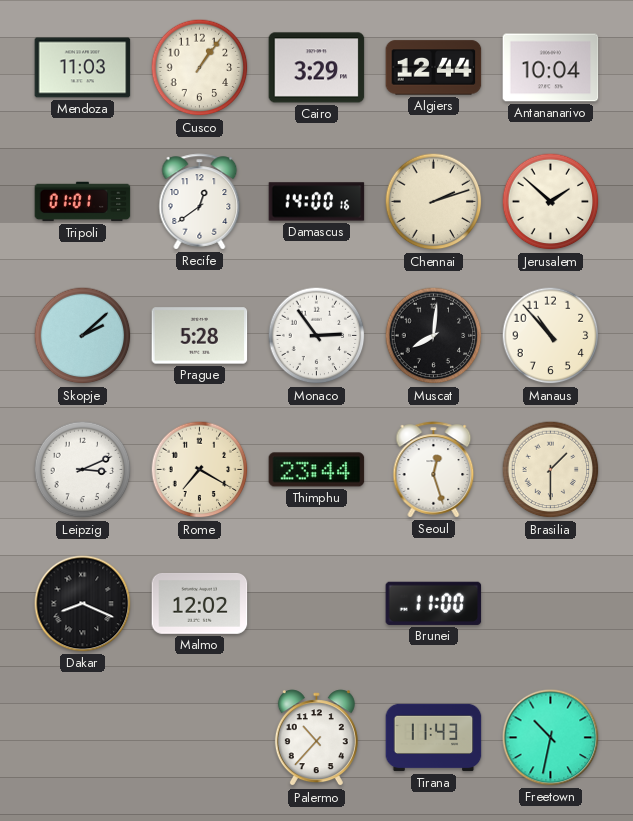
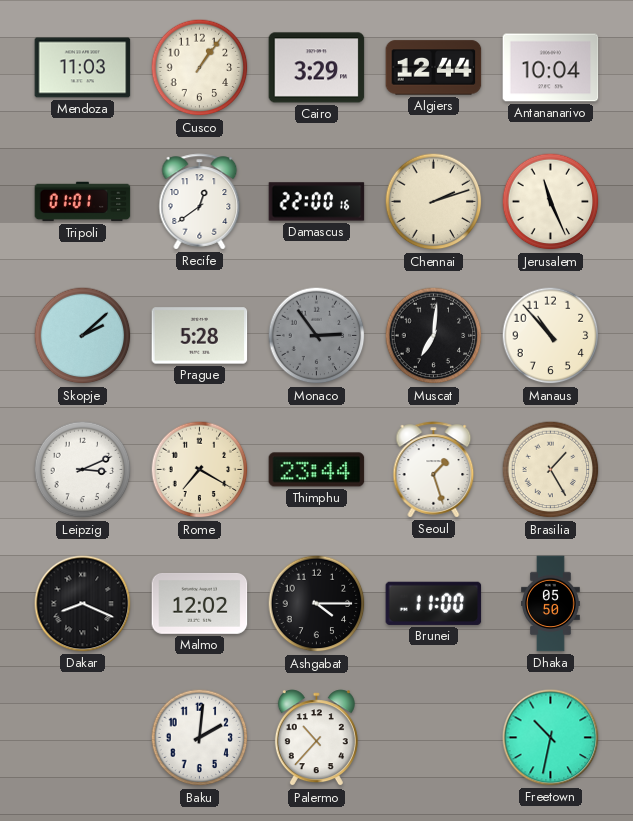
Damascus: 14:00 -> 22:00
Jerusalem: 1:52 -> 11:26
Monaco dial: white -> grey
Muscat: 8:01 -> 7:01
Seoul: 12:27 -> 1:27
Brasilia: 1:30 -> 1:25
Ashgabat: none -> 4:15
Dhaka: none -> 05:50
Baku: none -> 2:01
Tirana: 11:43 -> none
